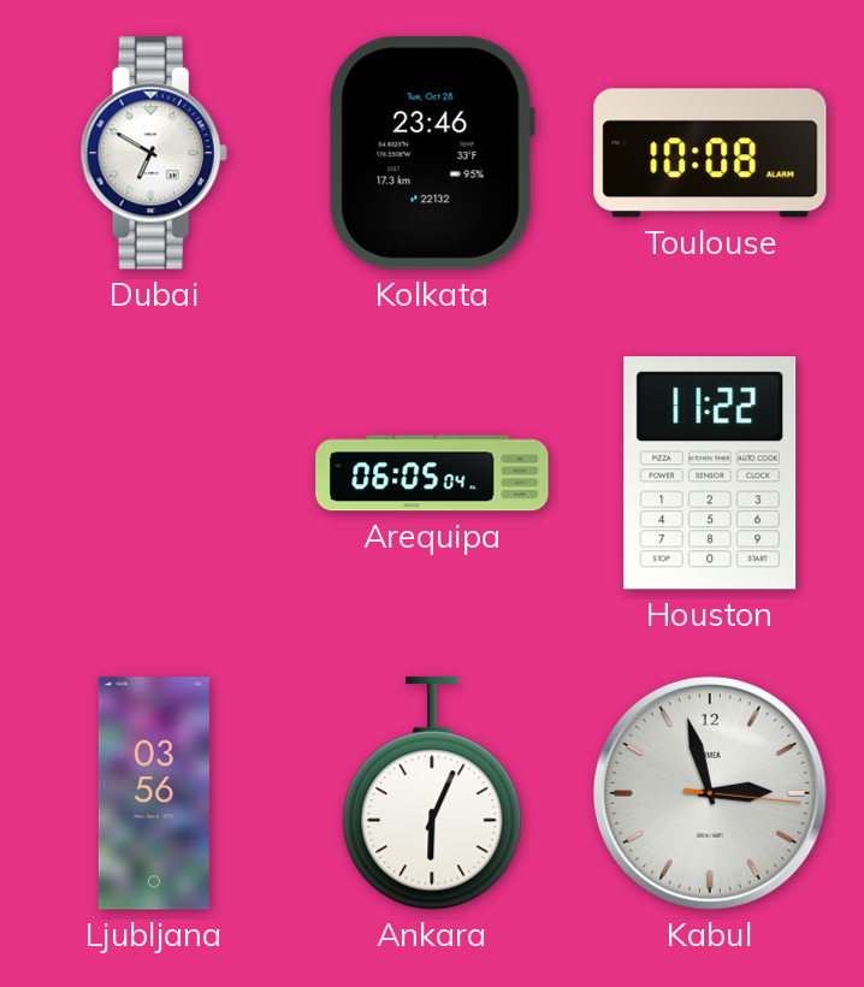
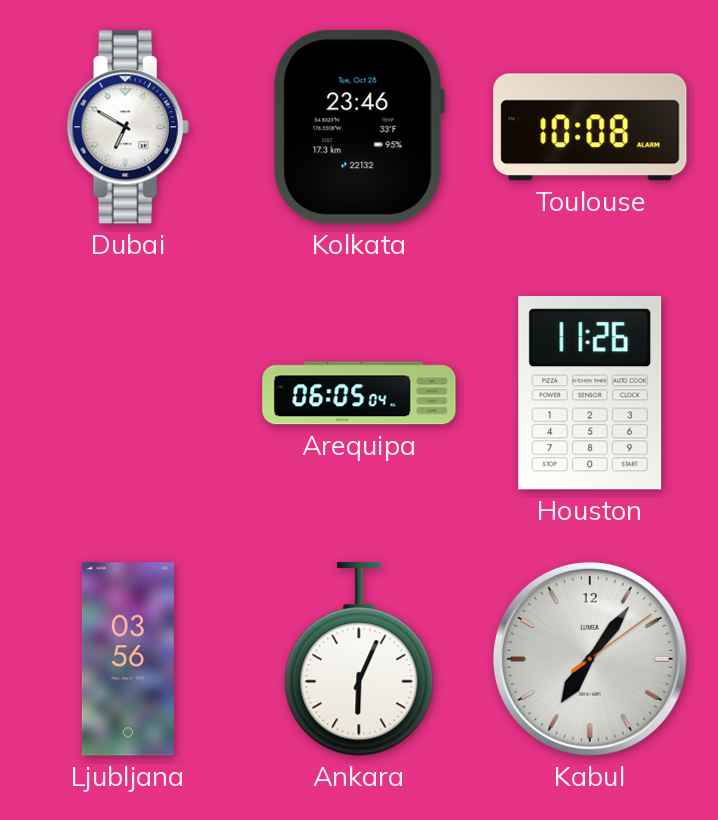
Houston: 11:22 -> 11:26
Kabul: 2:57 -> 7:06
